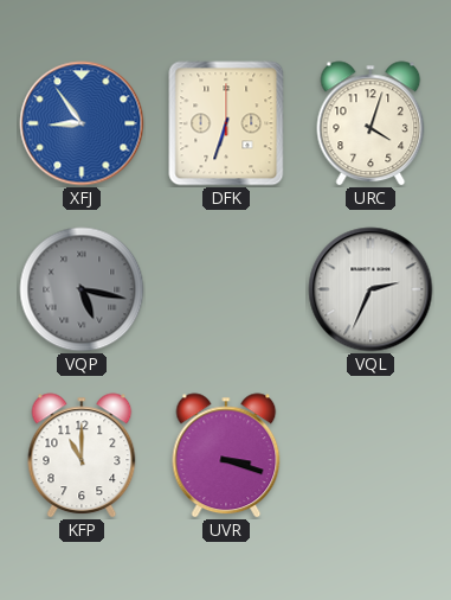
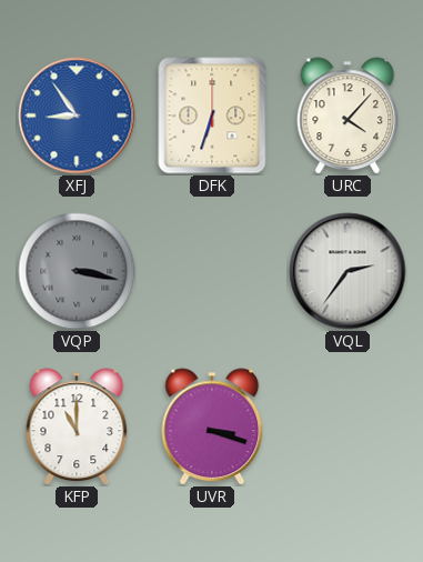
URC: 4:03 -> 4:07
VQP: 5:17 -> 3:17
VQL: 2:34 -> 2:36
